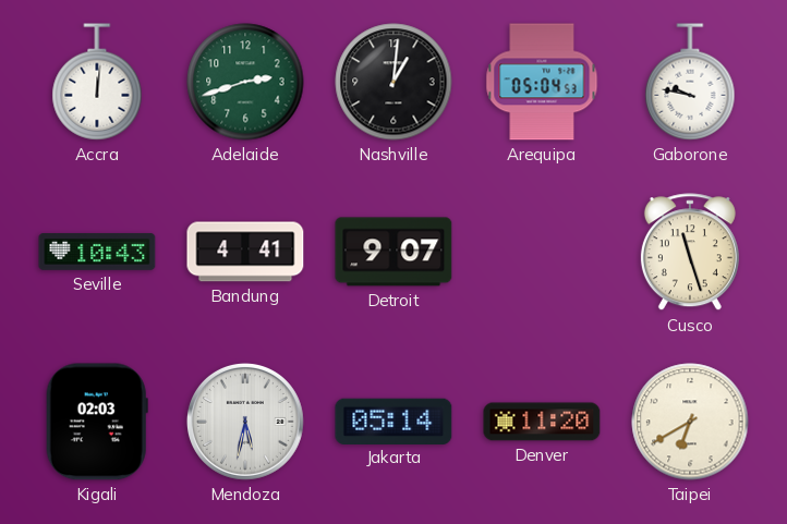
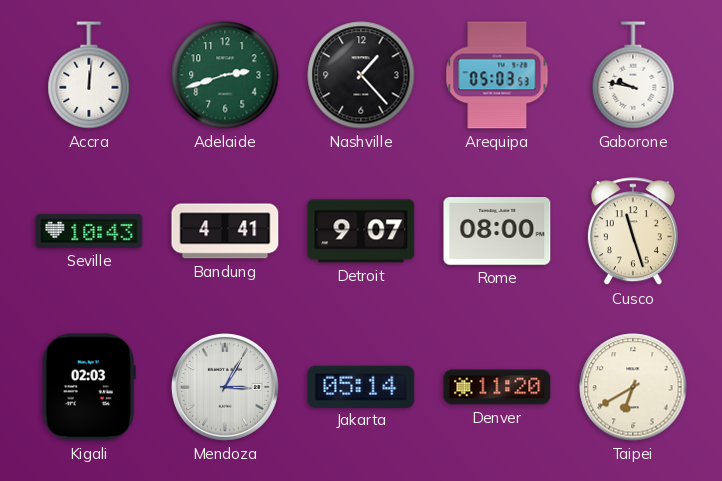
Nashville: 1:01 -> 1:23
Arequipa: 05:04 -> 05:03
Rome: none -> 08:00
Mendoza: 5:32 -> 3:05
